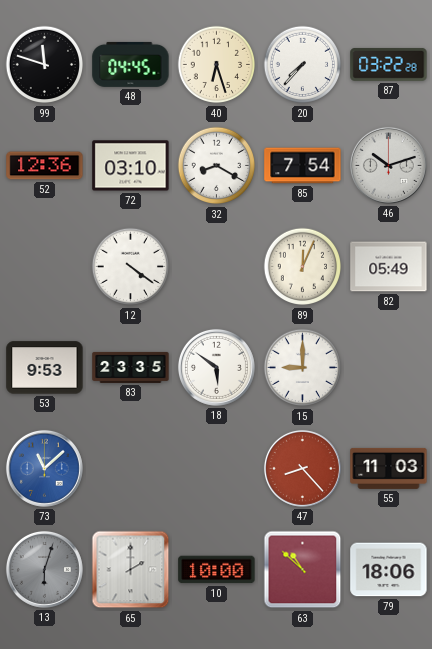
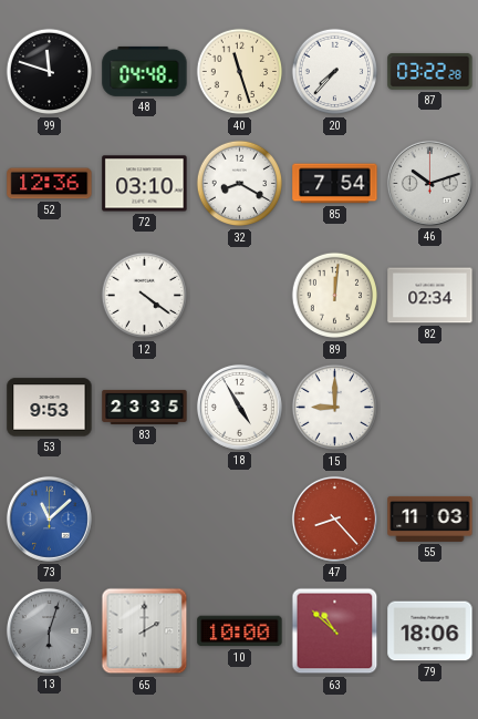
48: 04:45 -> 04:48
40: 6:27 -> 11:27
89: 12:04 -> 12:01
82: 05:49 -> 02:34
18: 5:51 -> 4:55
